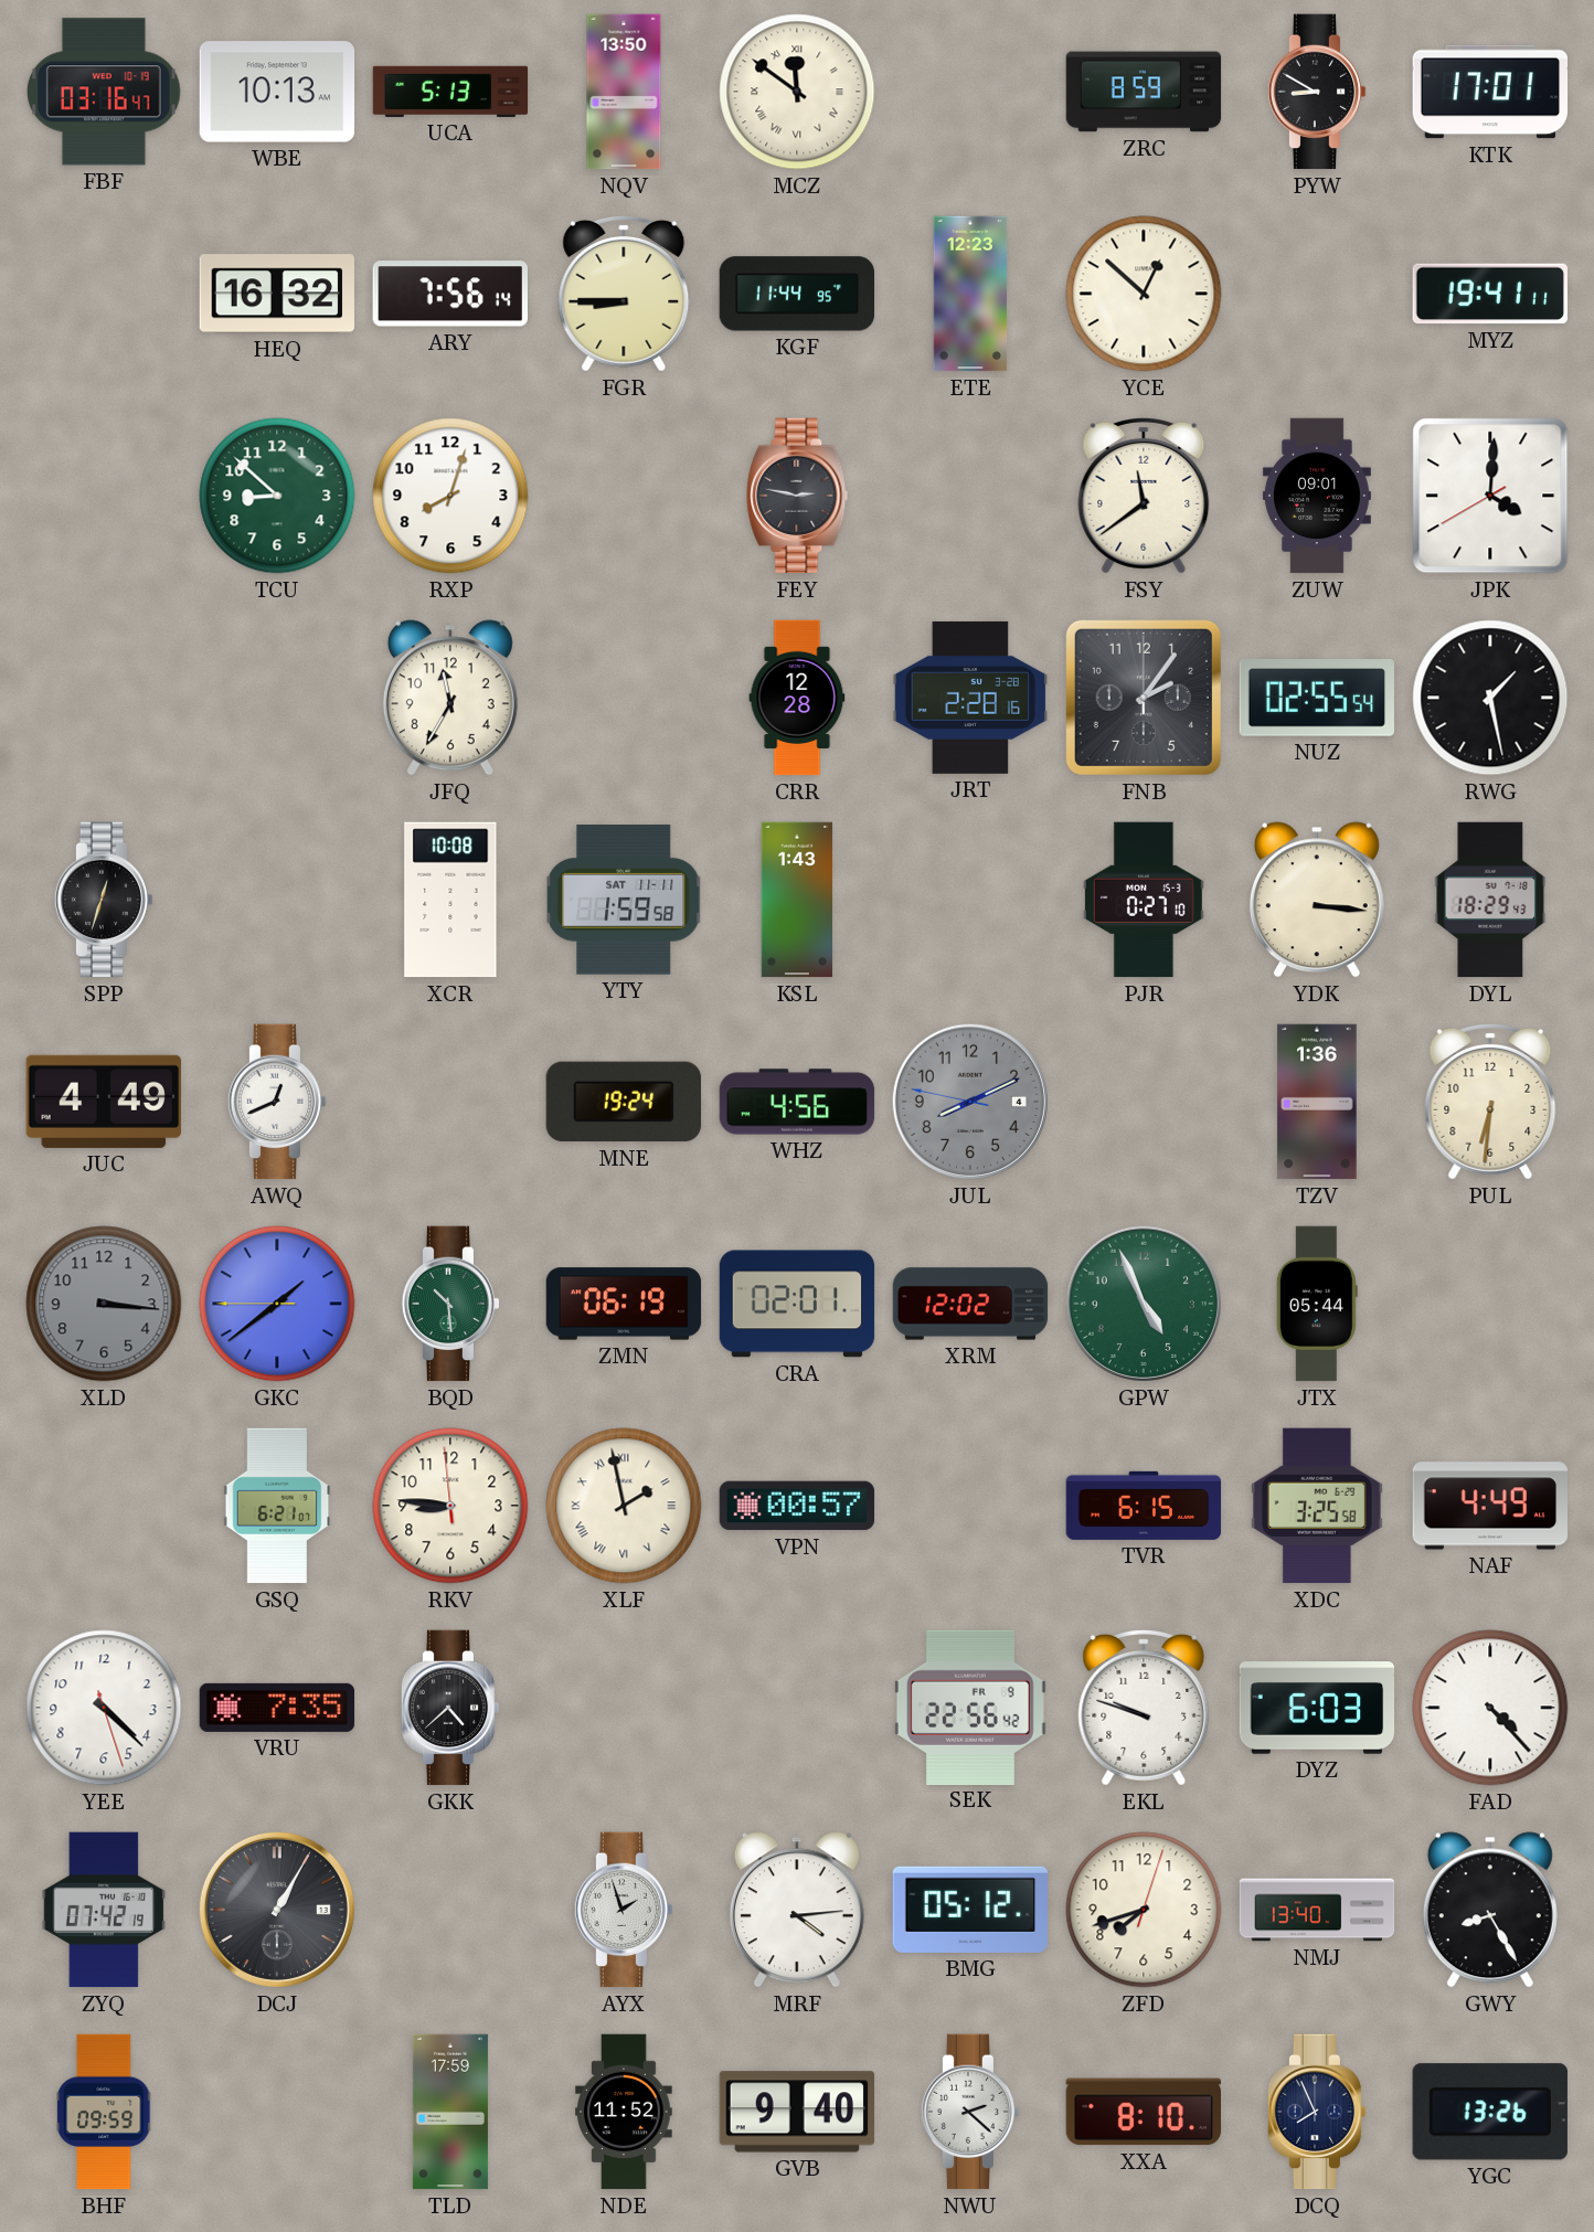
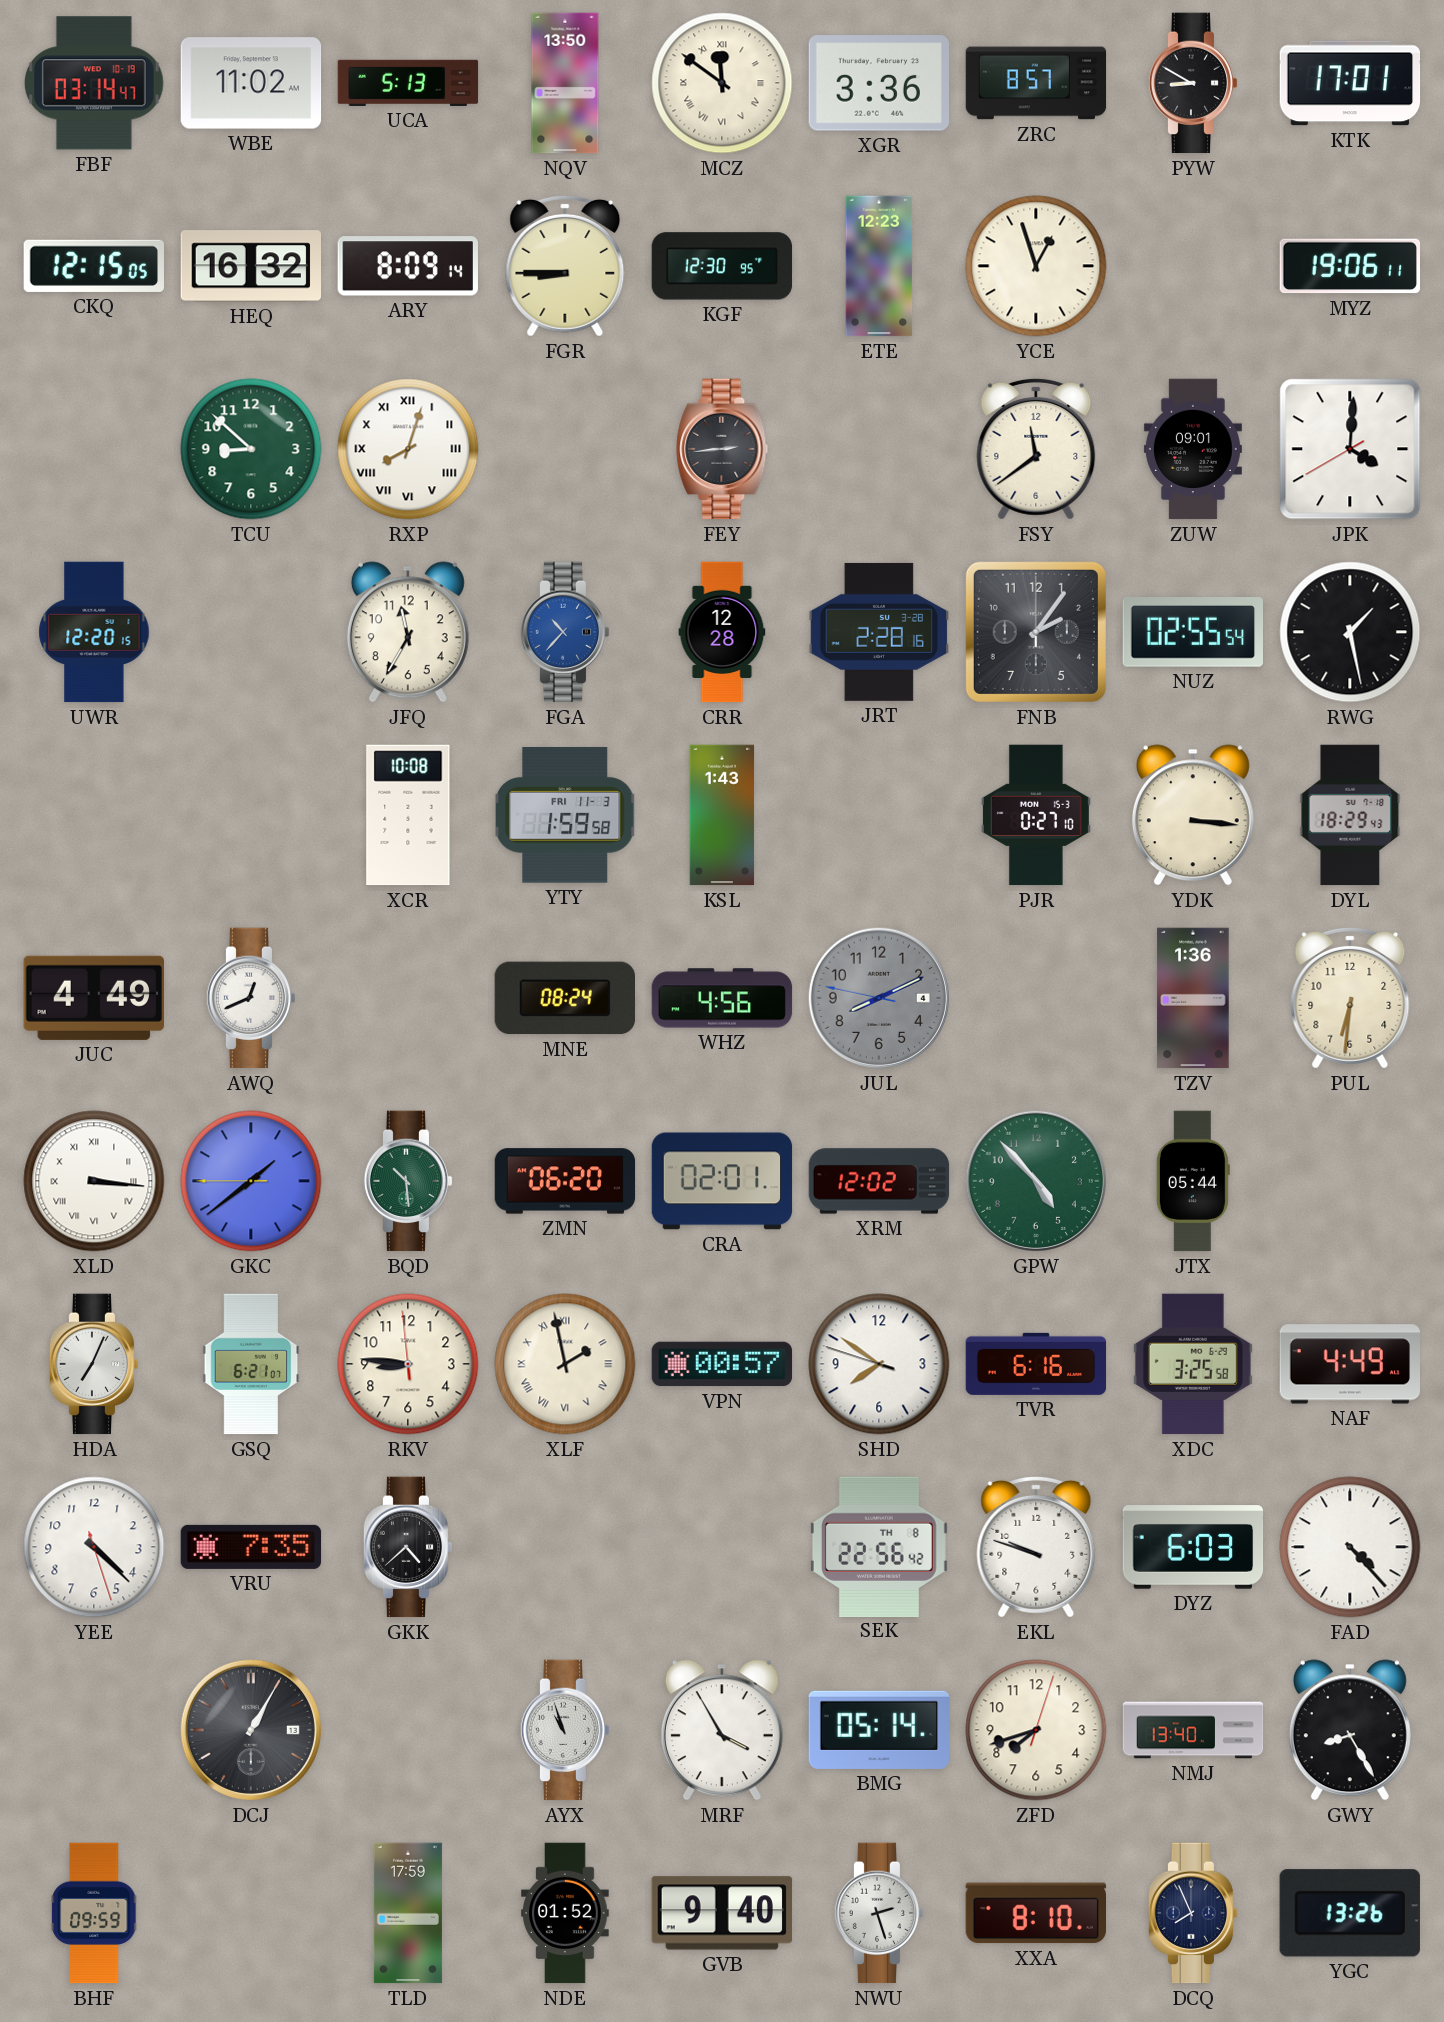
FBF: 03:16 -> 03:14
WBE: 10:13 -> 11:02
XGR: none -> 3:36
ZRC: 8:59 -> 8:57
CKQ: none -> 12:15
ARY: 7:56 -> 8:09
KGF: 11:44 -> 12:30
YCE: 12:52 -> 12:57
MYZ: 19:41 -> 19:06
RXP numerals: Arabic -> Roman
FEY: 2:47 -> 2:44
UWR: none -> 12:20
FGA: none -> 10:37
SPP: 12:33 -> none
YTY date: SAT 11-11 -> FRI 11-3
MNE: 19:24 -> 08:24
XLD dial: grey -> white
XLD numerals: Arabic -> Roman
ZMN: 06:19 -> 06:20
GPW: 4:56 -> 4:53
HDA: none -> 7:04
SHD: none -> 7:50
TVR: 6:15 -> 6:16
SEK date: FR 9 -> TH 8
ZYQ: 07:42 -> none
AYX: 1:57 -> 10:57
MRF: 4:14 -> 3:55
BMG: 05:12 -> 05:14
NDE: 11:52 -> 01:52
NWU: 2:22 -> 2:27
